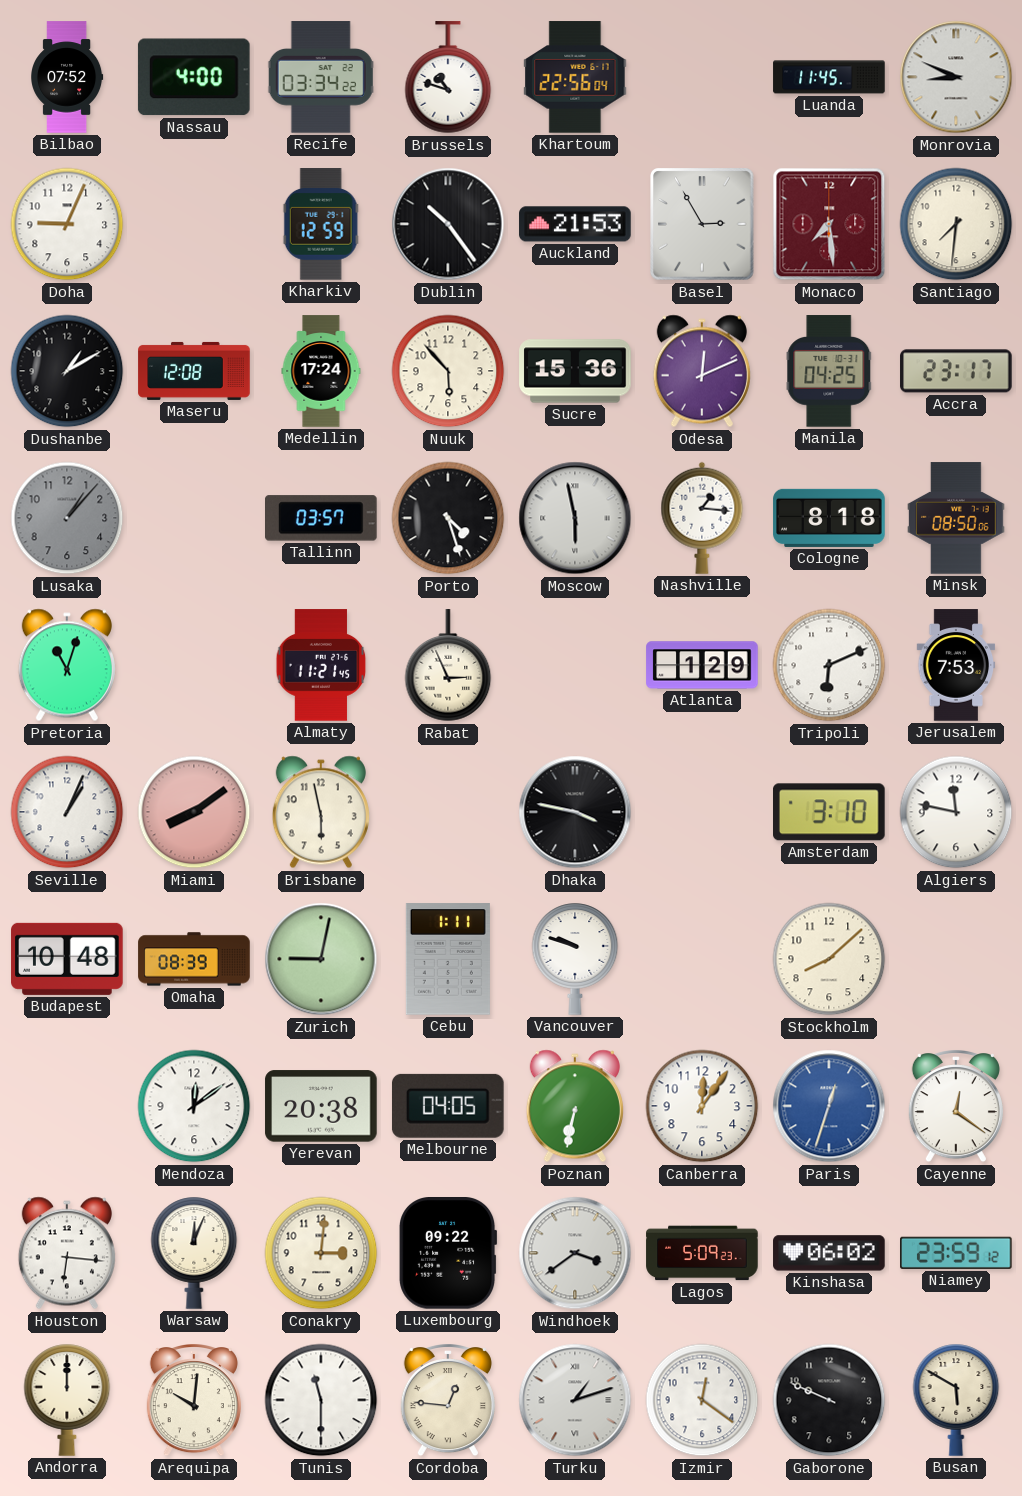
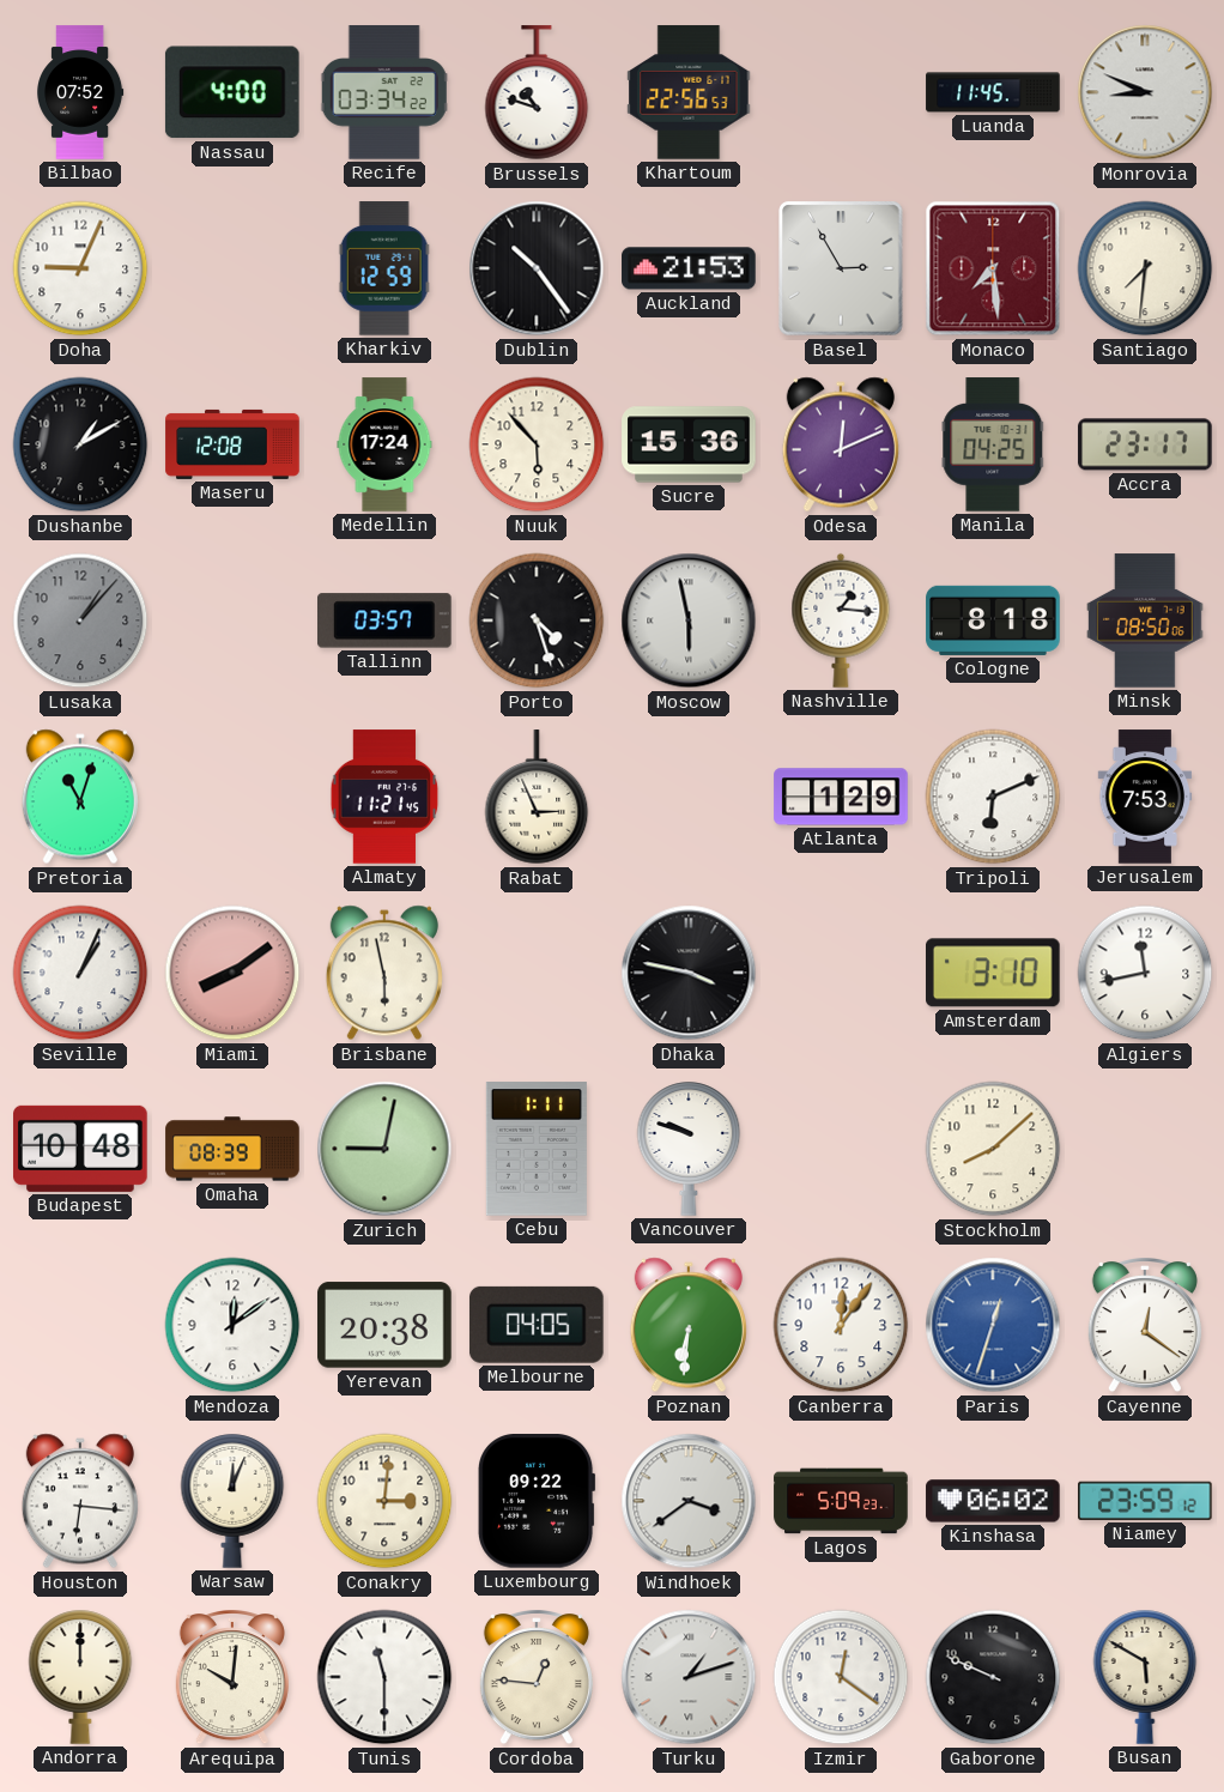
Khartoum: 22:56:04 -> 22:56:53
Algiers: 11:47 -> 11:43
Poznan: 6:32 -> 6:31
